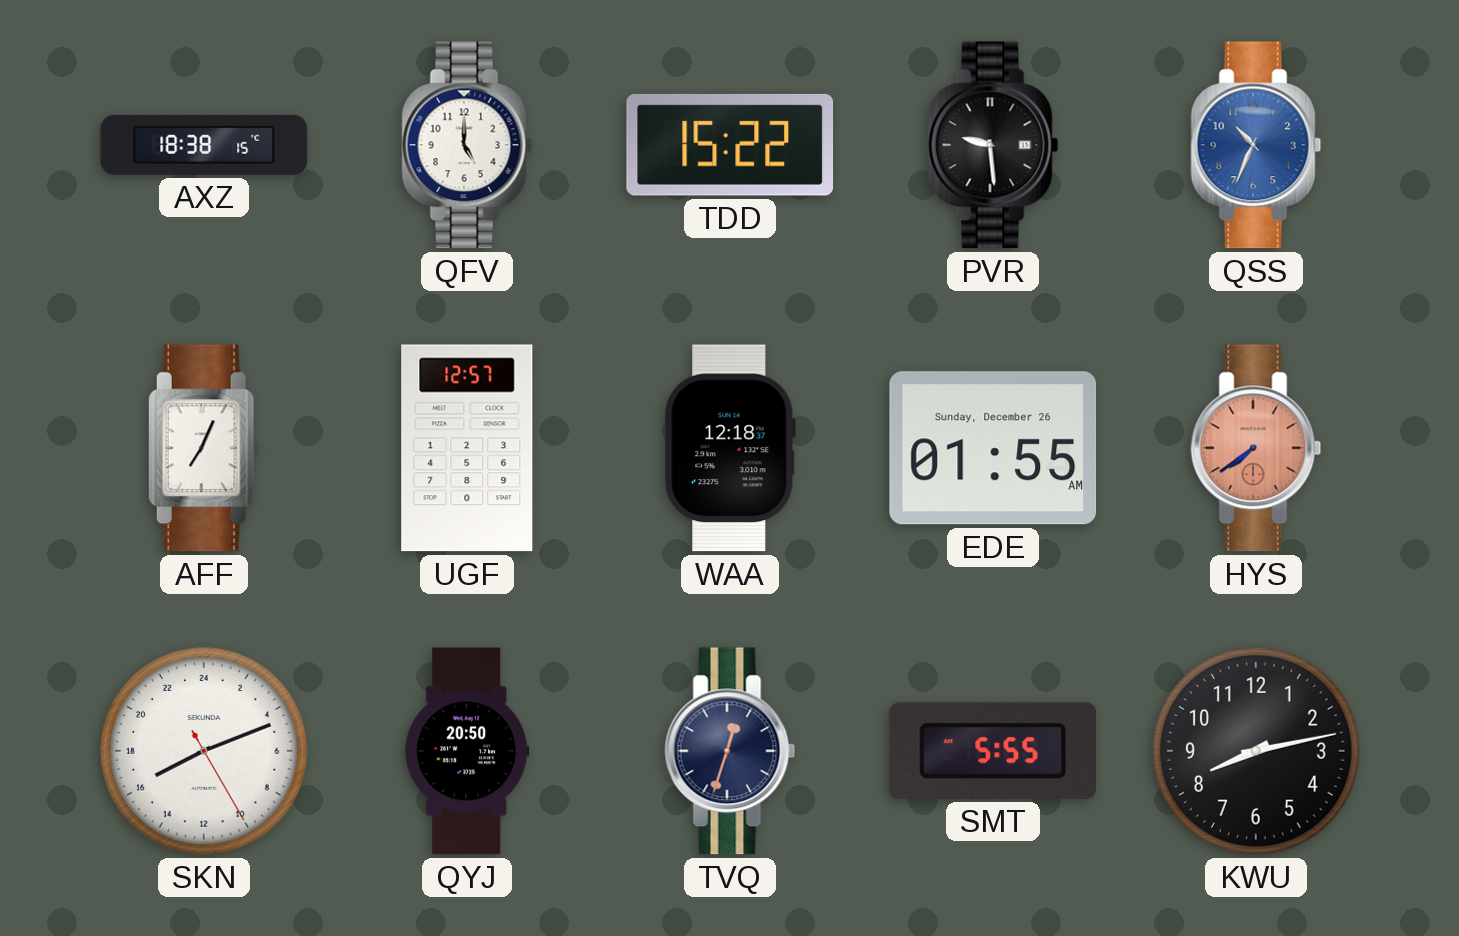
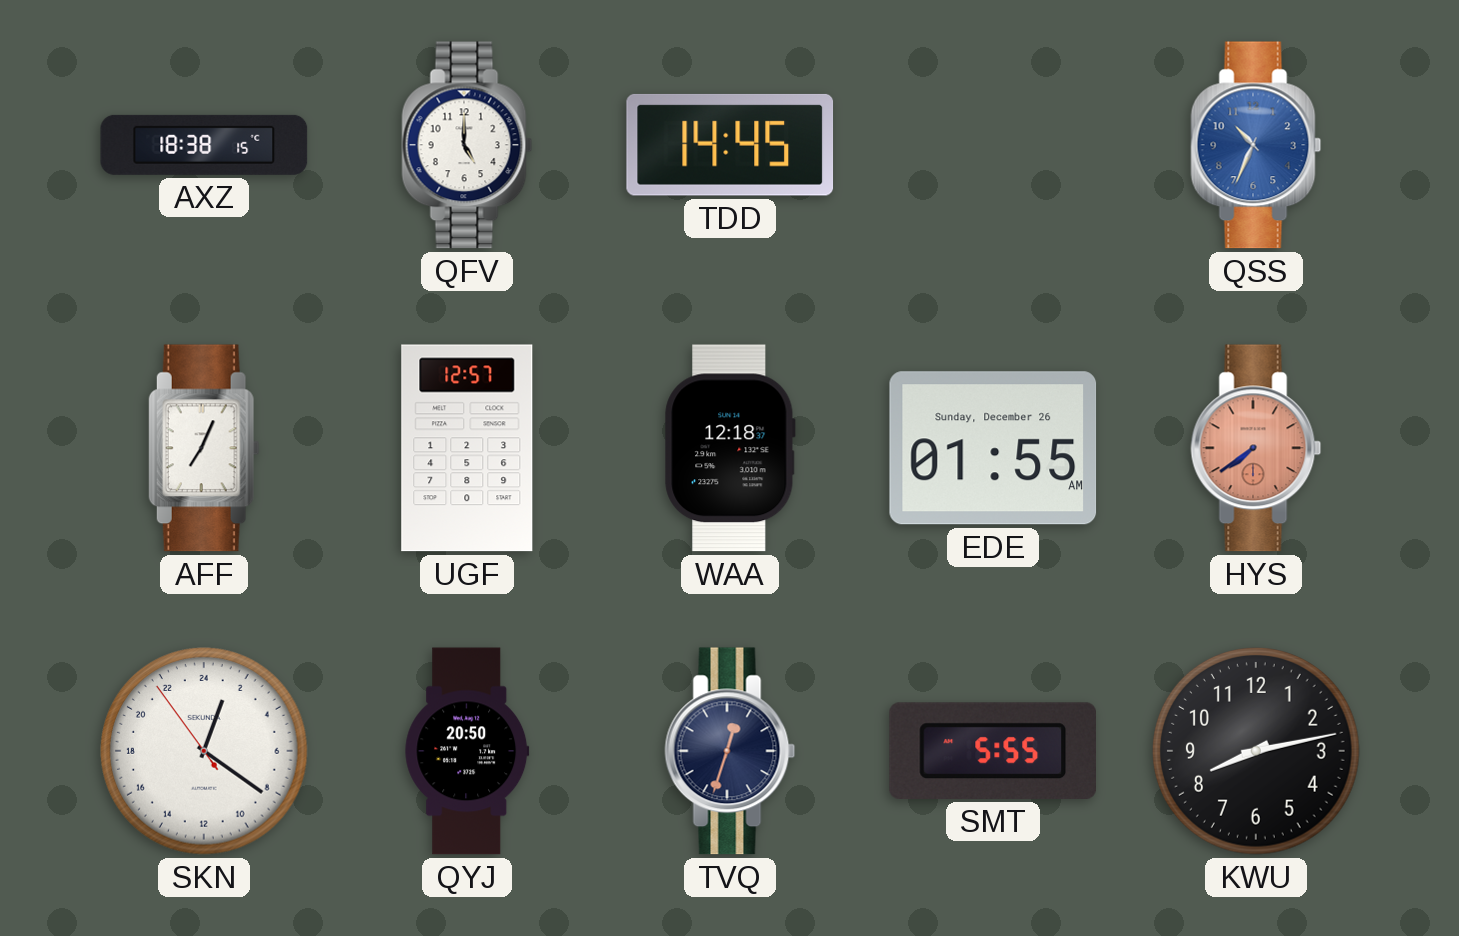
TDD: 15:22 -> 14:45
PVR: 9:29 -> none
SKN: 16:11 -> 1:20
